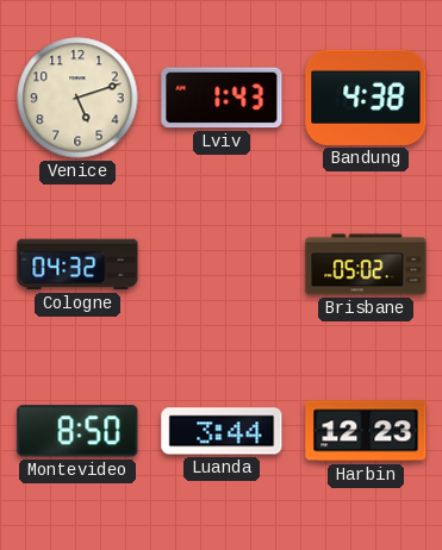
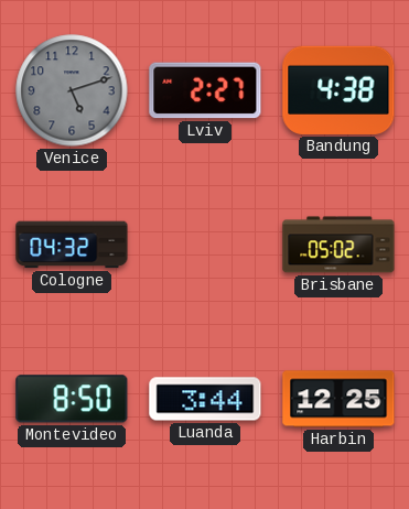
Venice dial: cream -> grey
Lviv: 1:43 -> 2:27
Harbin: 12:23 -> 12:25
